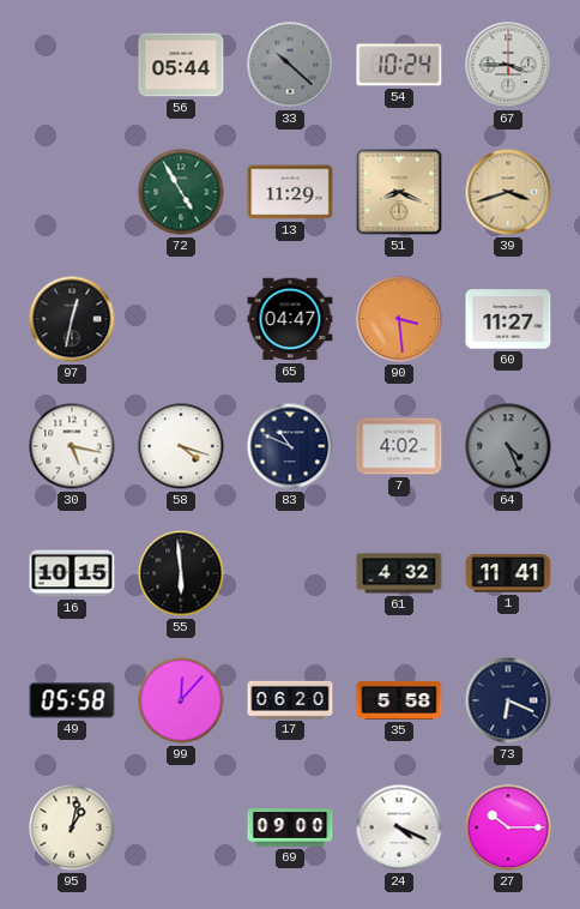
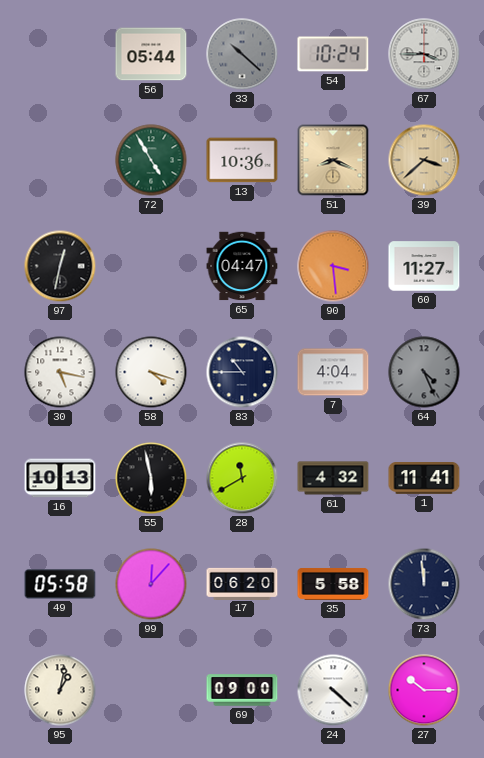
13: 11:29 -> 10:36
39: 3:42 -> 3:38
83: 10:49 -> 10:45
7: 4:02 -> 4:04
16: 10:15 -> 10:13
55: 5:59 -> 5:58
28: none -> 11:40
73: 6:19 -> 11:59
24: 4:19 -> 4:22
